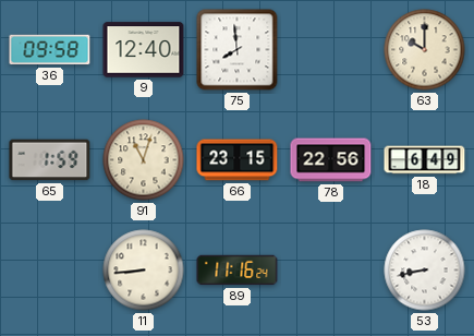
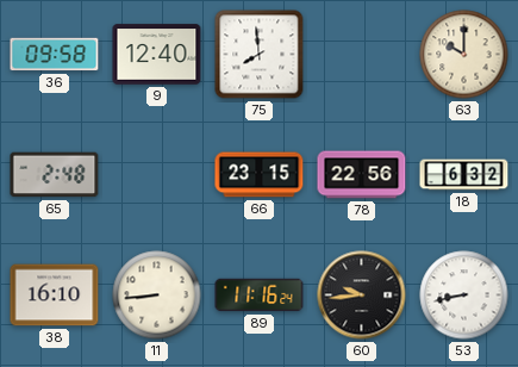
65: 1:59 -> 2:48
91: 11:03 -> none
18: 6:49 -> 6:32
38: none -> 16:10
60: none -> 9:44
